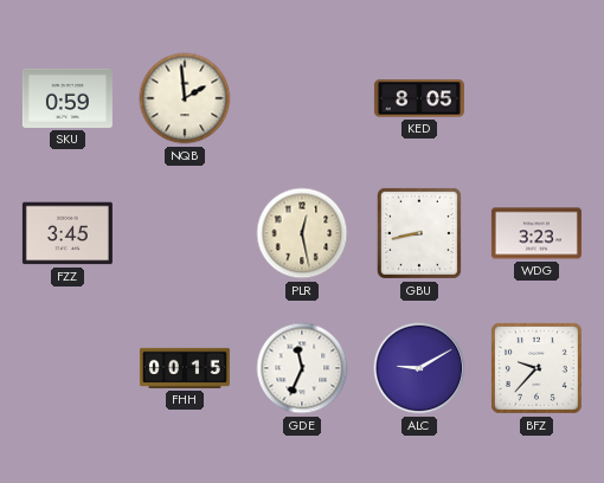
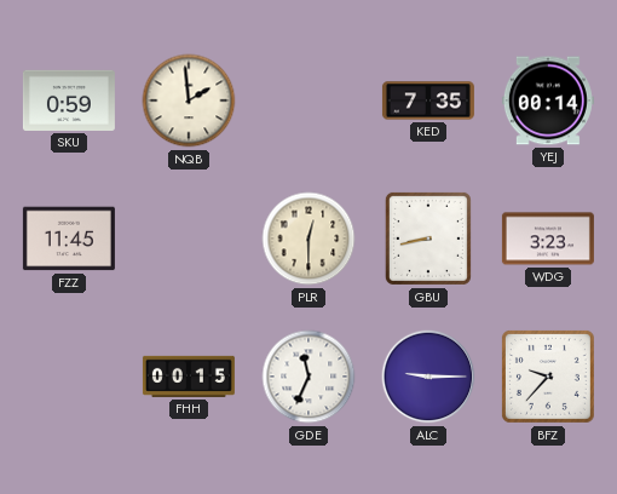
KED: 8:05 -> 7:35
YEJ: none -> 00:14
FZZ: 3:45 -> 11:45
PLR: 12:28 -> 12:30
ALC: 9:10 -> 9:15
